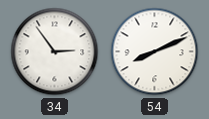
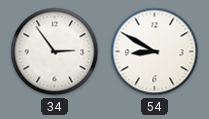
54: 8:11 -> 8:50
